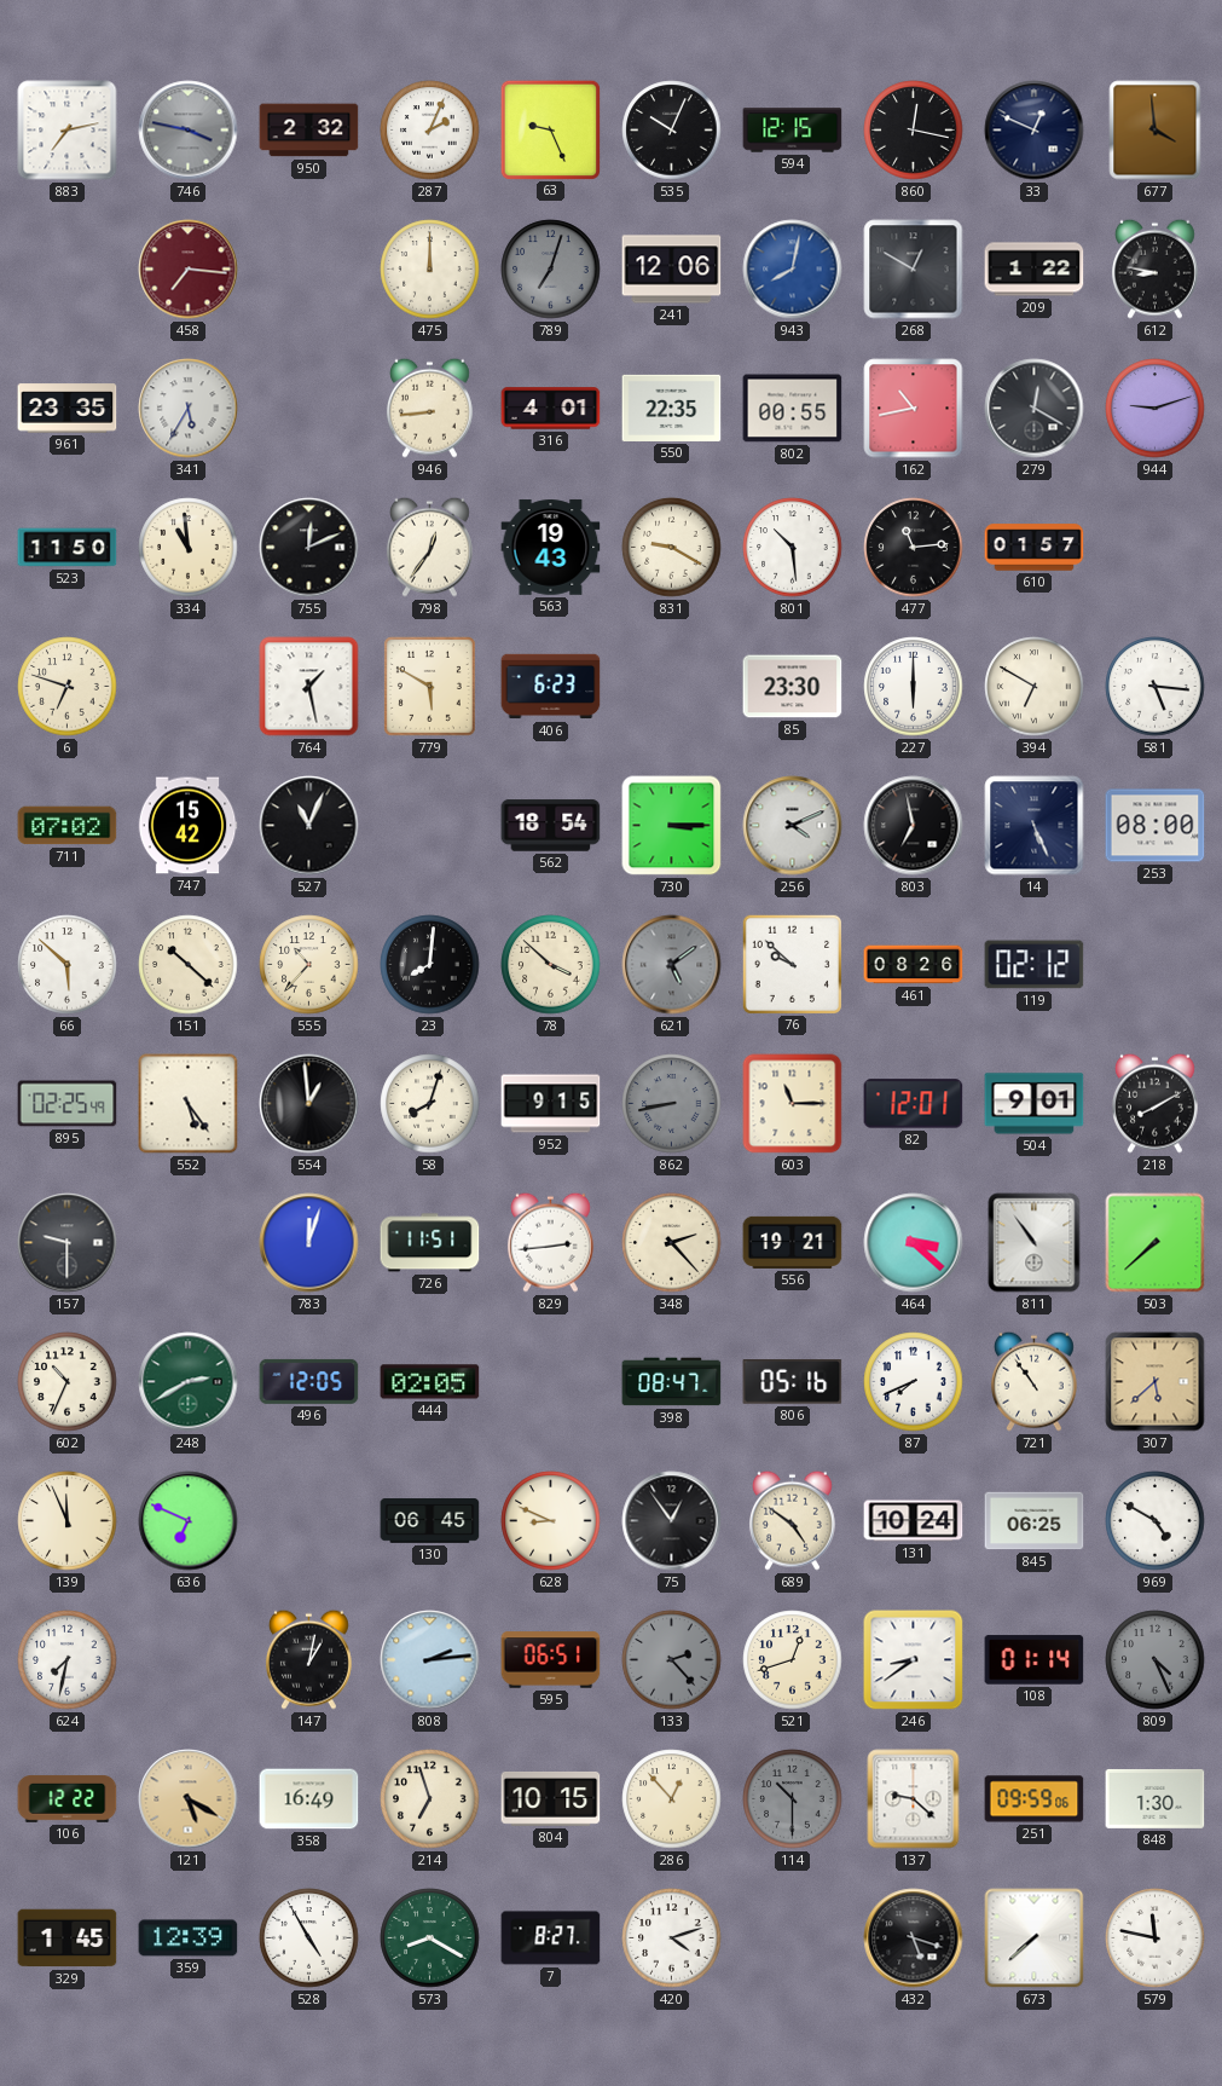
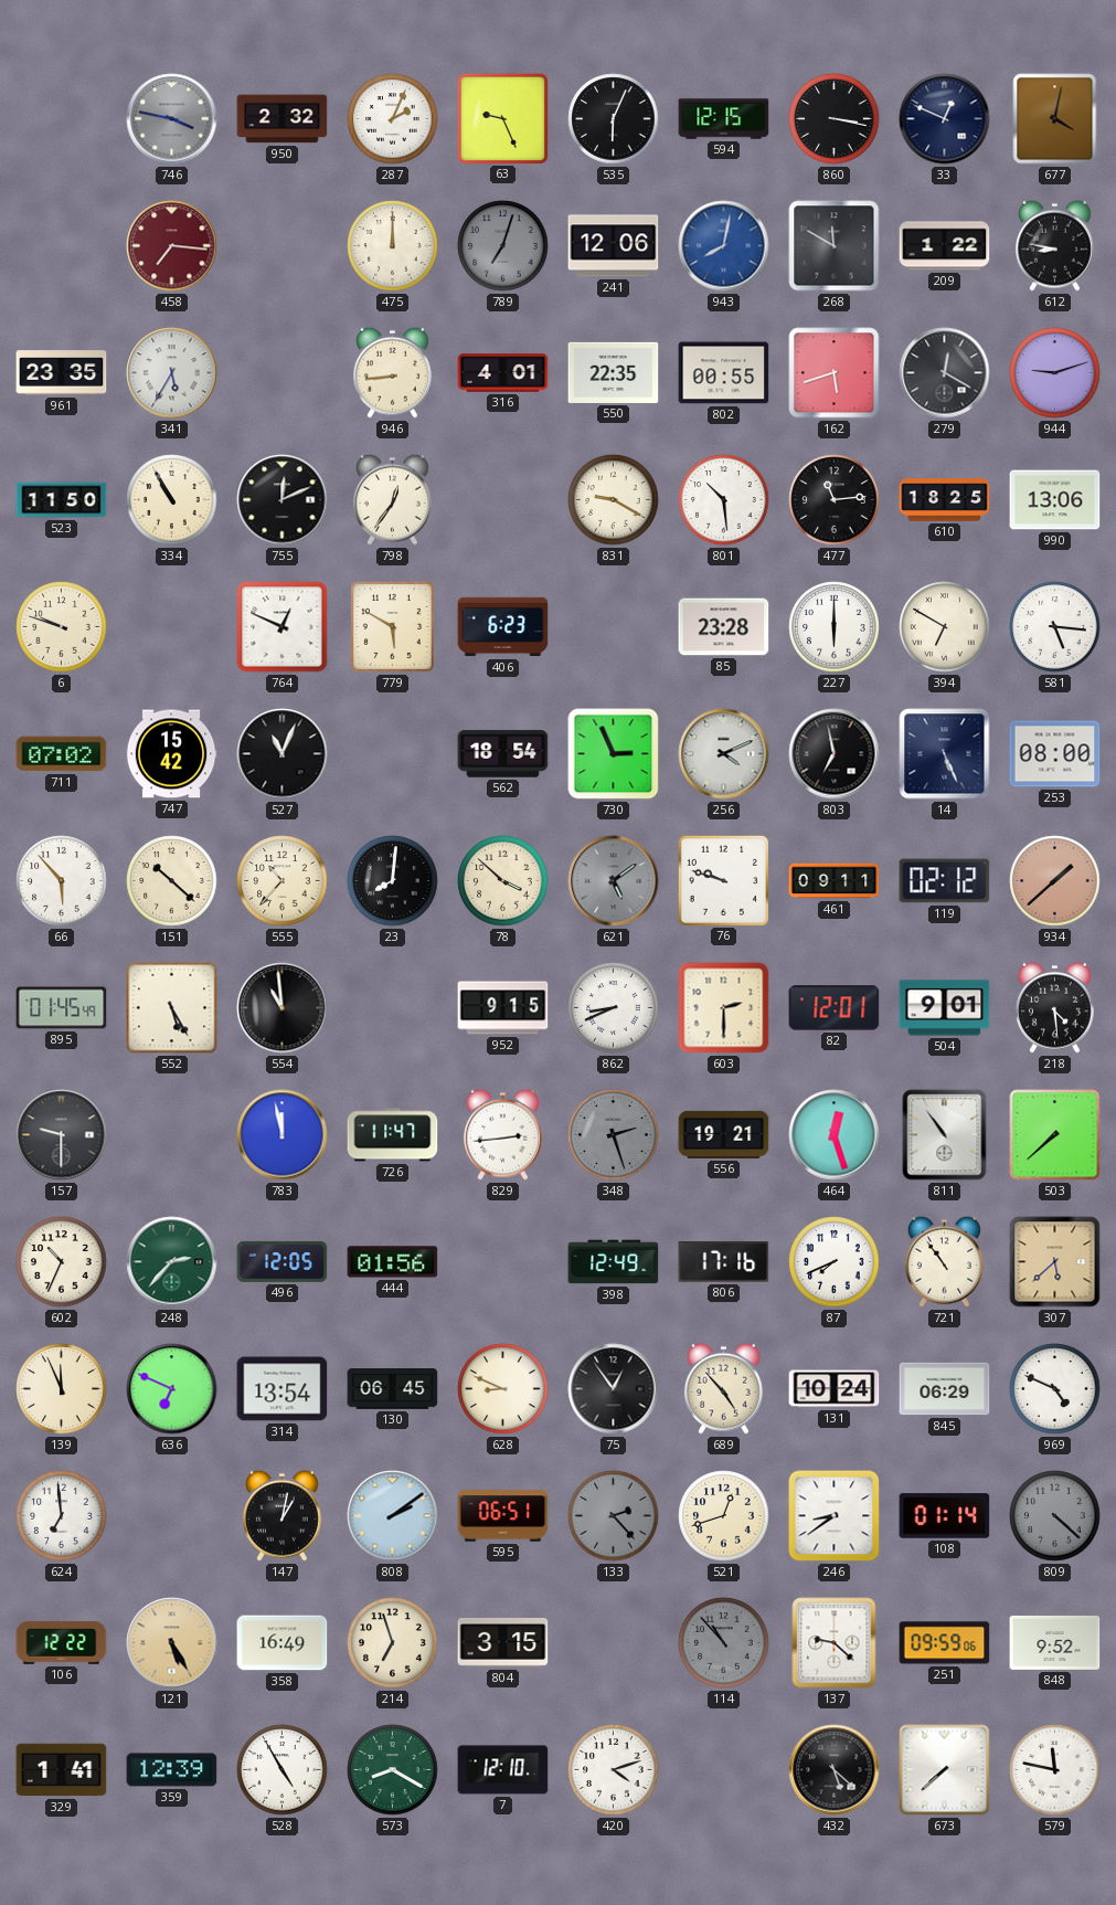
883: 7:13 -> none
535: 10:04 -> 6:04
860: 12:17 -> 3:17
677: 3:59 -> 4:02
268: 12:50 -> 11:50
162: 10:43 -> 5:42
334: 10:59 -> 10:55
563: 19:43 -> none
610: 01:57 -> 18:25
990: none -> 13:06
6: 6:48 -> 9:48
764: 1:28 -> 12:49
85: 23:30 -> 23:28
730: 3:15 -> 2:56
66: 5:52 -> 5:53
76: 9:52 -> 9:48
461: 08:26 -> 09:11
934: none -> 1:38
895: 02:25 -> 01:45
552: 5:24 -> 5:25
554: 12:59 -> 10:59
58: 8:03 -> none
862: 8:43 -> 8:41
862 dial: grey -> white
603: 11:15 -> 2:30
218: 8:10 -> 4:29
783: 12:03 -> 11:58
726: 11:51 -> 11:47
348: 2:23 -> 2:27
348 dial: cream -> grey
464: 3:22 -> 12:27
248: 2:40 -> 2:37
444: 02:05 -> 01:56
398: 08:47 -> 12:49
806: 05:16 -> 17:16
314: none -> 13:54
689: 4:51 -> 4:53
845: 06:25 -> 06:29
969: 4:50 -> 4:49
624: 7:32 -> 6:59
808: 2:14 -> 2:09
809: 4:26 -> 4:22
121: 5:20 -> 5:25
804: 10:15 -> 3:15
286: 12:53 -> none
114: 10:30 -> 10:53
848: 1:30 -> 9:52
329: 1:45 -> 1:41
7: 8:27 -> 12:10
432: 5:18 -> 5:22
